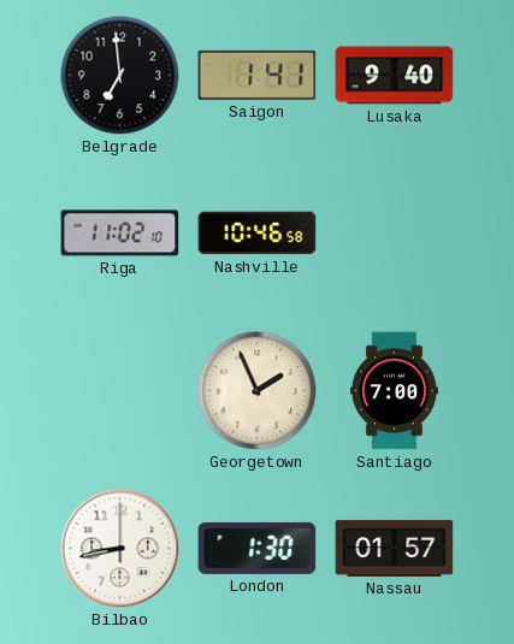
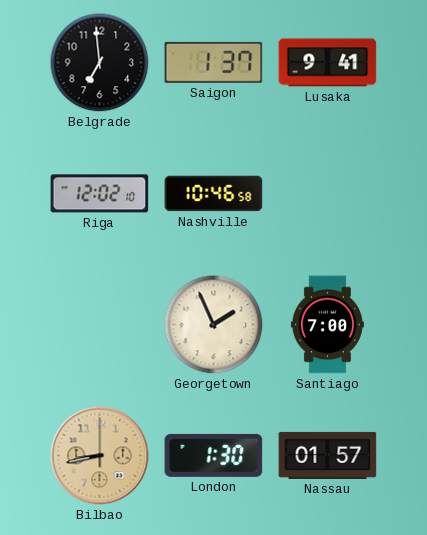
Saigon: 1:41 -> 1:37
Lusaka: 9:40 -> 9:41
Riga: 11:02 -> 12:02
Bilbao dial: white -> champagne
